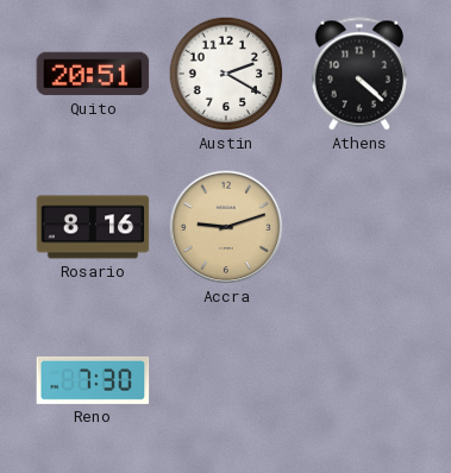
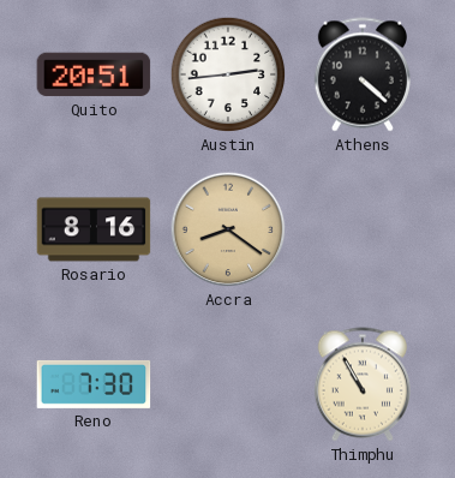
Austin: 2:20 -> 2:44
Accra: 9:12 -> 8:21
Thimphu: none -> 10:55
